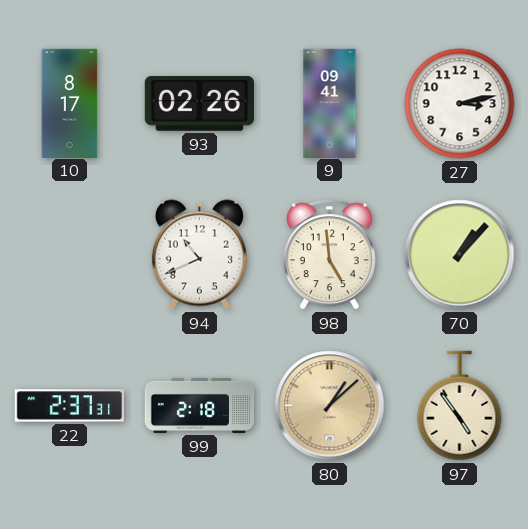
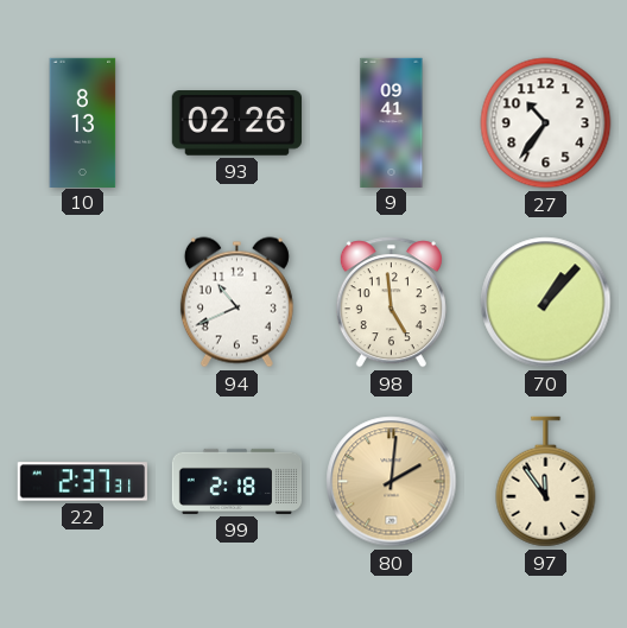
10: 8:17 -> 8:13
27: 3:13 -> 10:36
80: 1:08 -> 2:01
97: 4:54 -> 11:54
